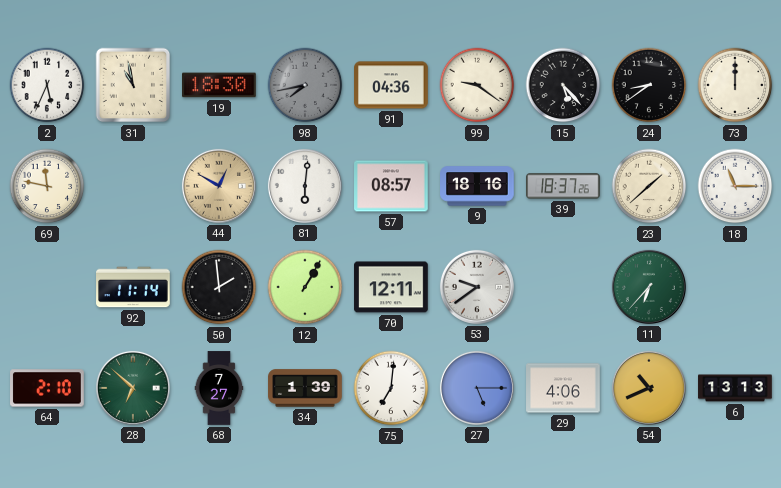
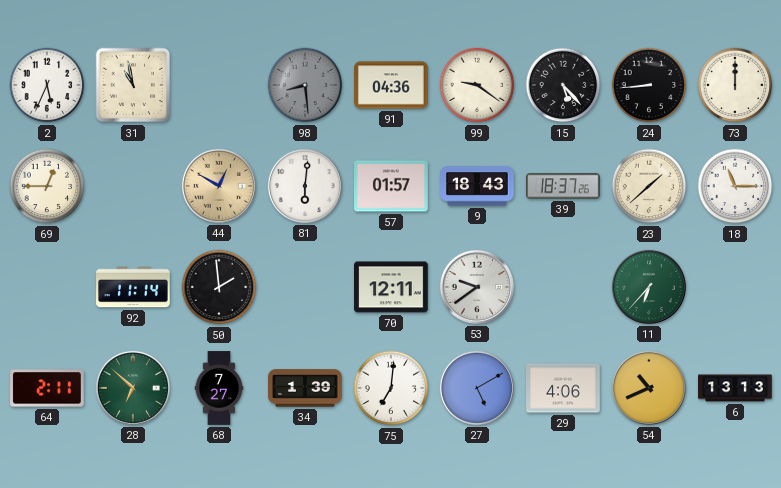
19: 18:30 -> none
98: 7:43 -> 8:29
24: 8:39 -> 8:44
69: 11:47 -> 12:45
57: 08:57 -> 01:57
9: 18:16 -> 18:43
12: 1:05 -> none
64: 2:10 -> 2:11
27: 5:15 -> 5:10
